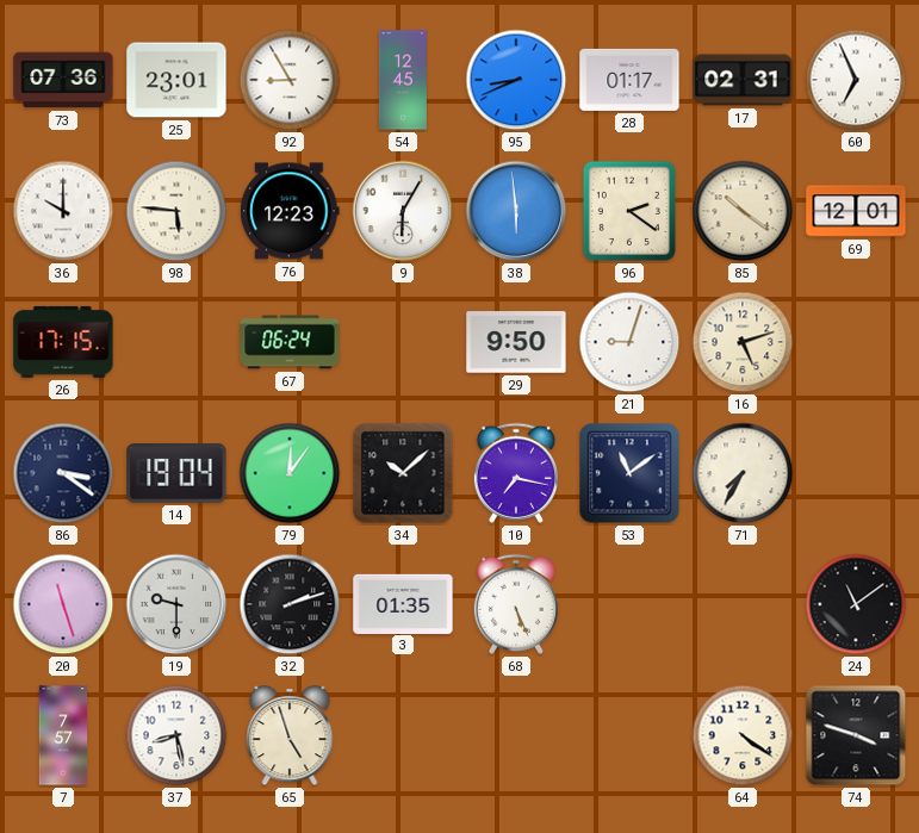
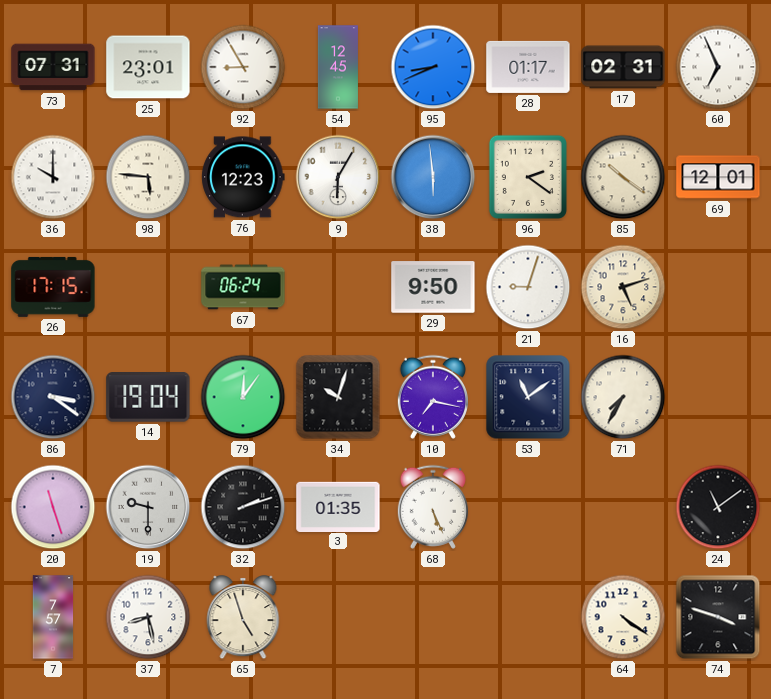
73: 07:36 -> 07:31
34: 10:08 -> 10:03
